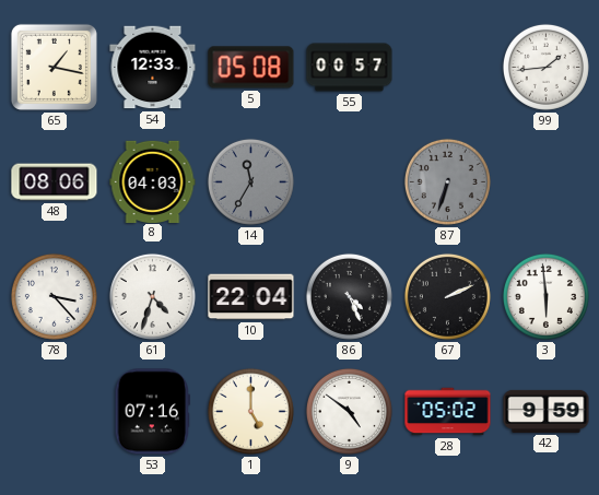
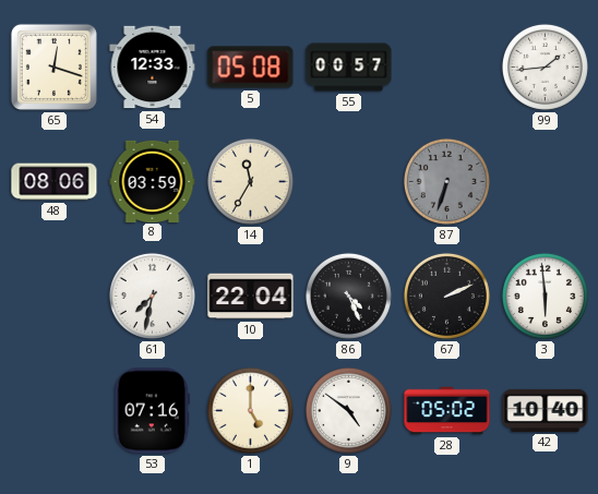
65: 1:17 -> 12:18
8: 04:03 -> 03:59
14 dial: grey -> cream
78: 3:23 -> none
61: 4:33 -> 7:32
42: 9:59 -> 10:40
